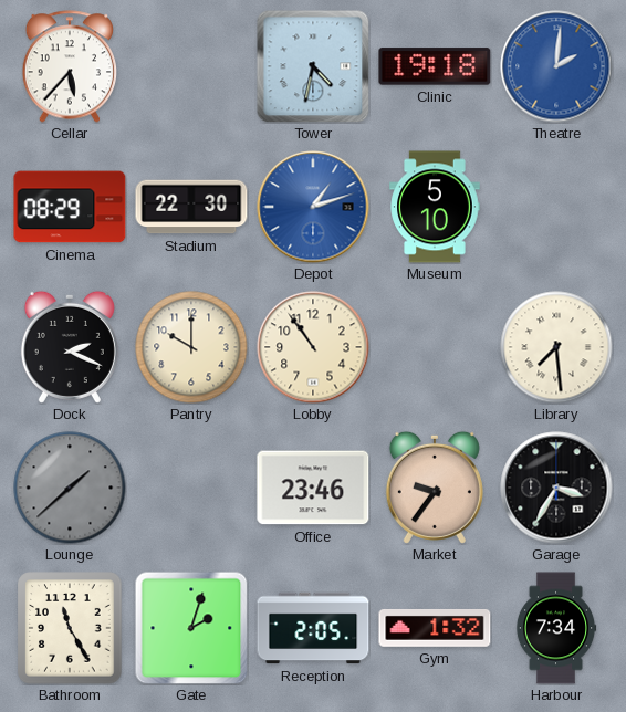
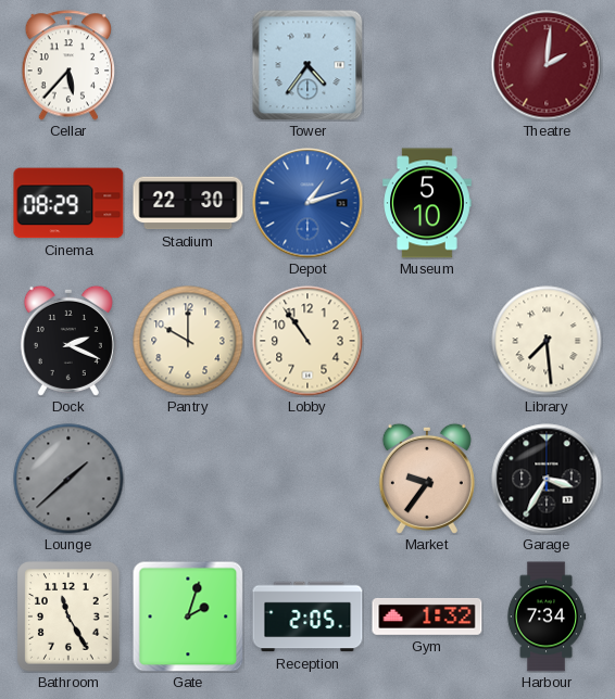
Tower: 4:32 -> 4:36
Clinic: 19:18 -> none
Theatre dial: blue -> burgundy
Office: 23:46 -> none
